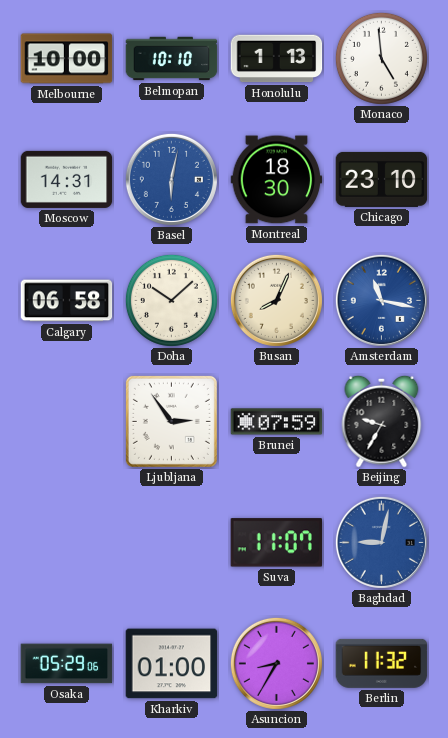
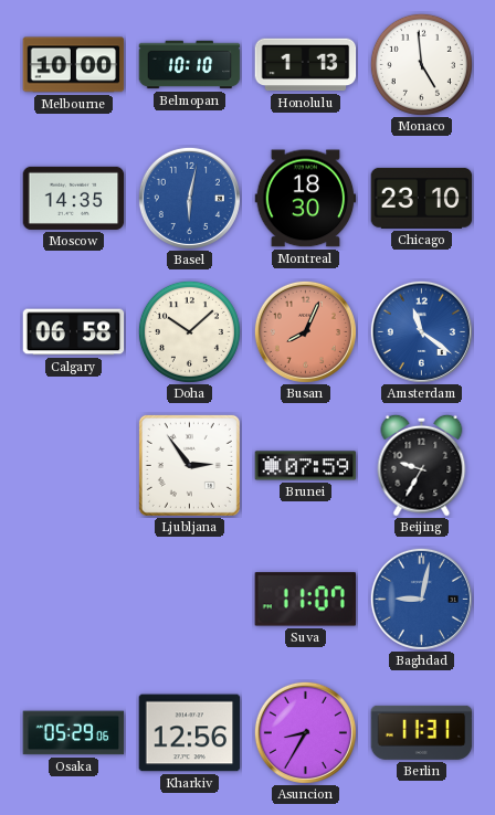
Moscow: 14:31 -> 14:35
Busan dial: cream -> salmon
Amsterdam: 11:17 -> 11:21
Kharkiv: 01:00 -> 12:56
Berlin: 11:32 -> 11:31
